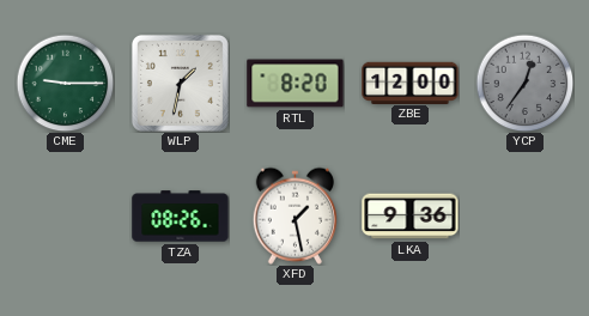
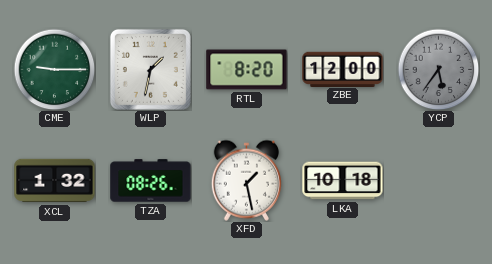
YCP: 12:36 -> 5:36
XCL: none -> 1:32
LKA: 9:36 -> 10:18
